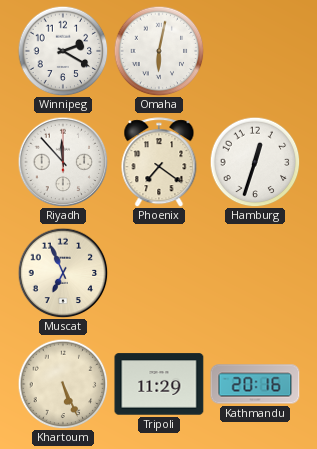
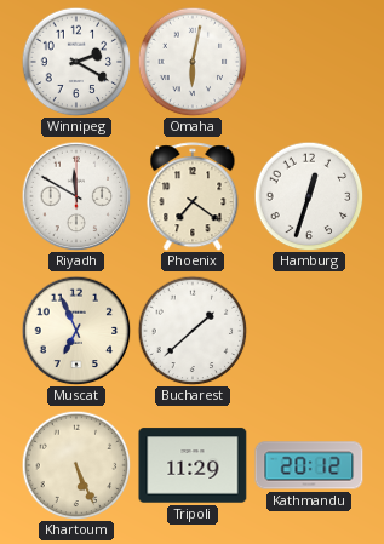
Riyadh: 11:53 -> 11:50
Bucharest: none -> 1:38
Kathmandu: 20:16 -> 20:12
